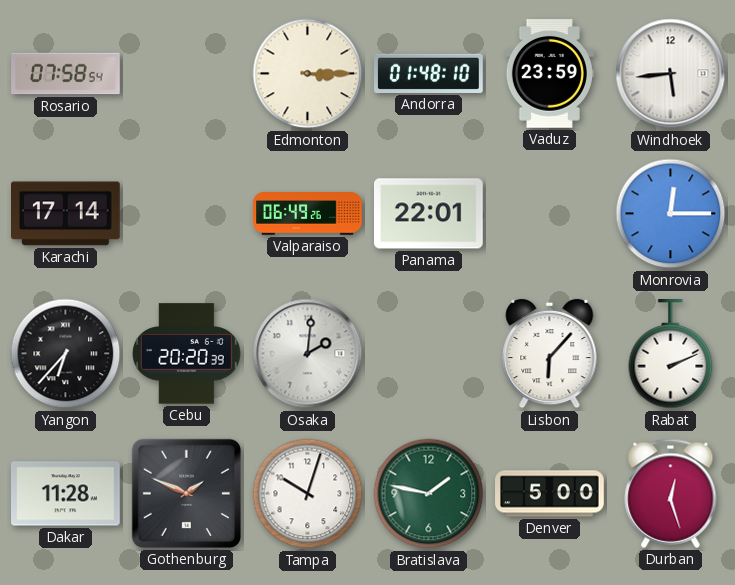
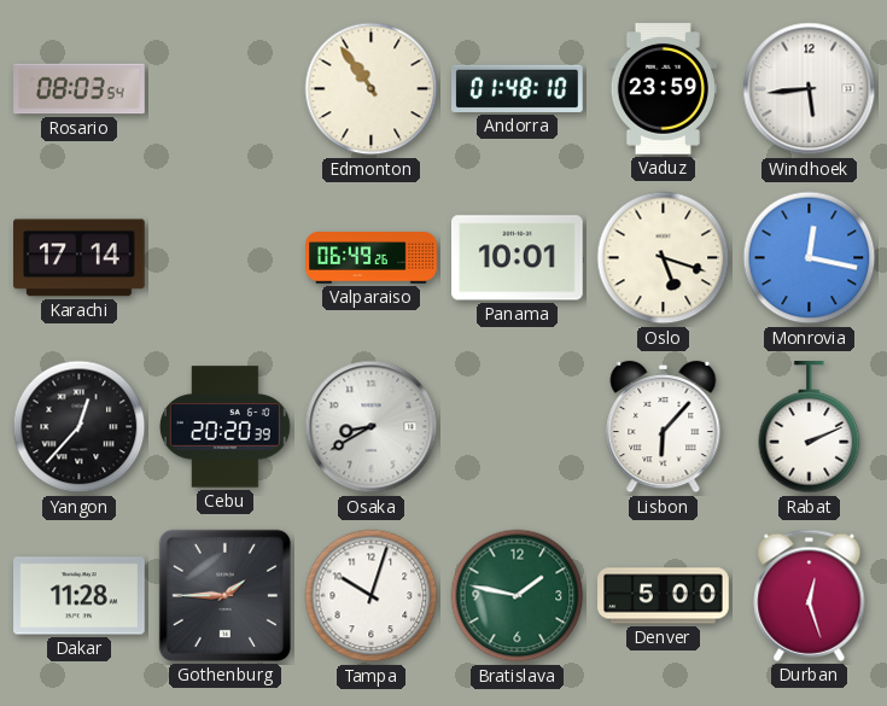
Rosario: 07:58 -> 08:03
Edmonton: 3:15 -> 10:54
Panama: 22:01 -> 10:01
Oslo: none -> 5:18
Monrovia: 12:15 -> 12:17
Yangon: 6:37 -> 12:37
Osaka: 2:01 -> 8:40
Gothenburg: 1:49 -> 1:45
